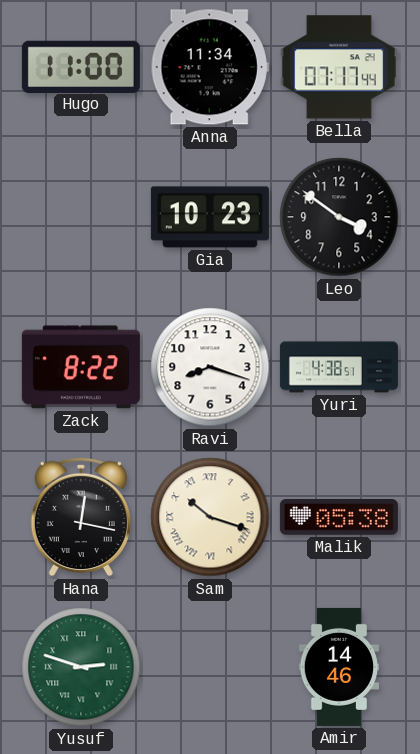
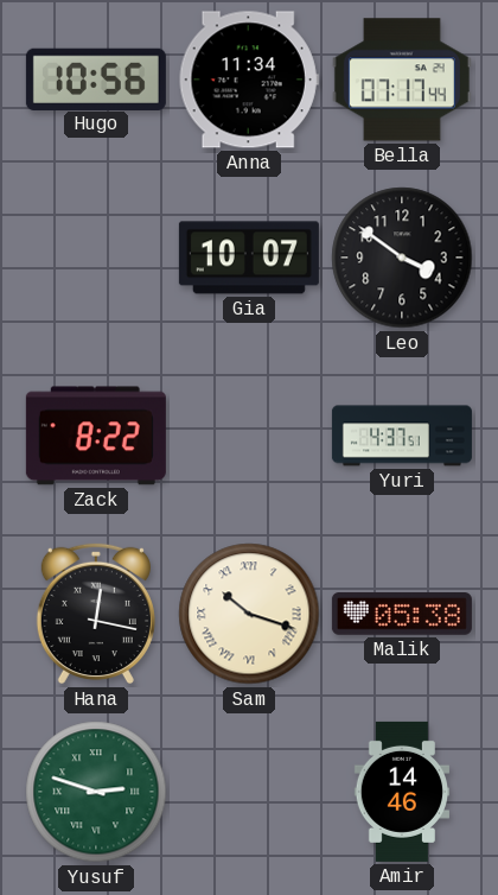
Hugo: 11:00 -> 10:56
Gia: 10:23 -> 10:07
Ravi: 8:18 -> none
Yuri: 4:38 -> 4:37
